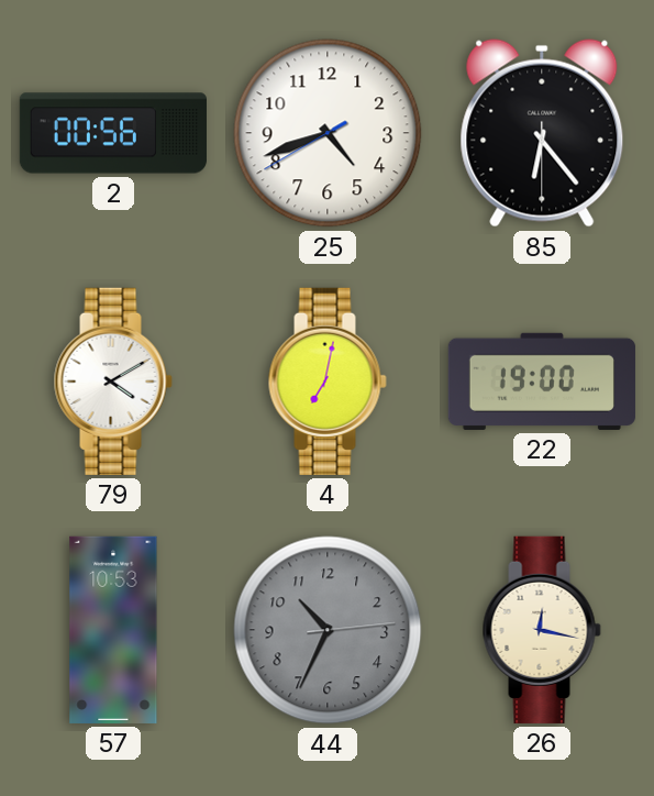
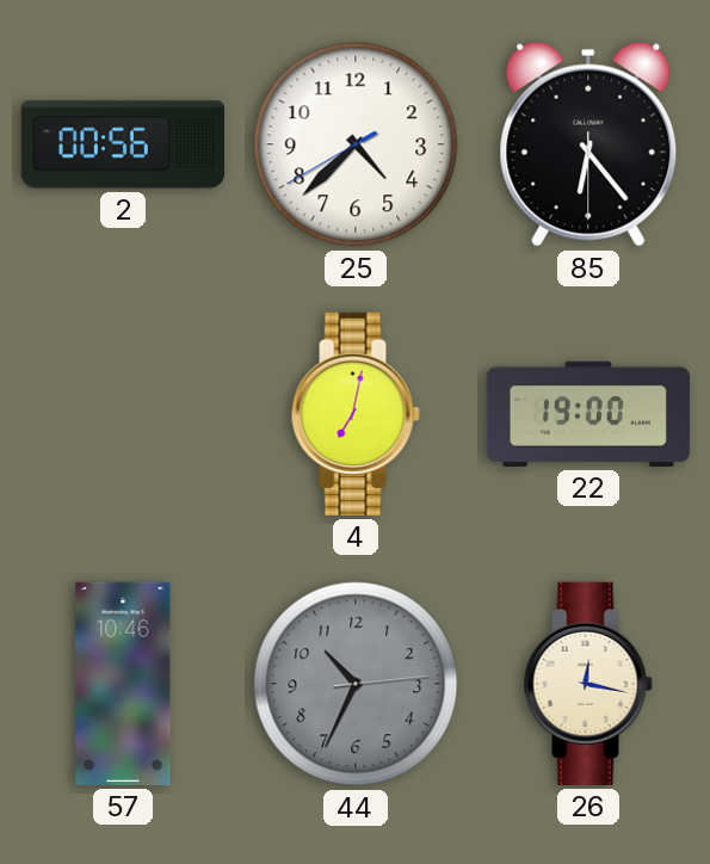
25: 4:41 -> 4:37
79: 4:10 -> none
57: 10:53 -> 10:46
